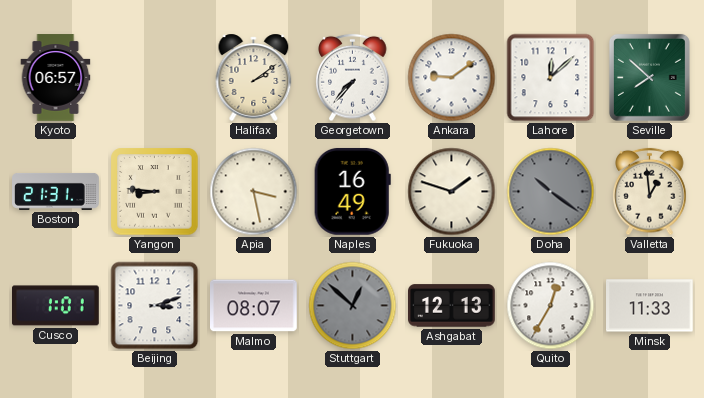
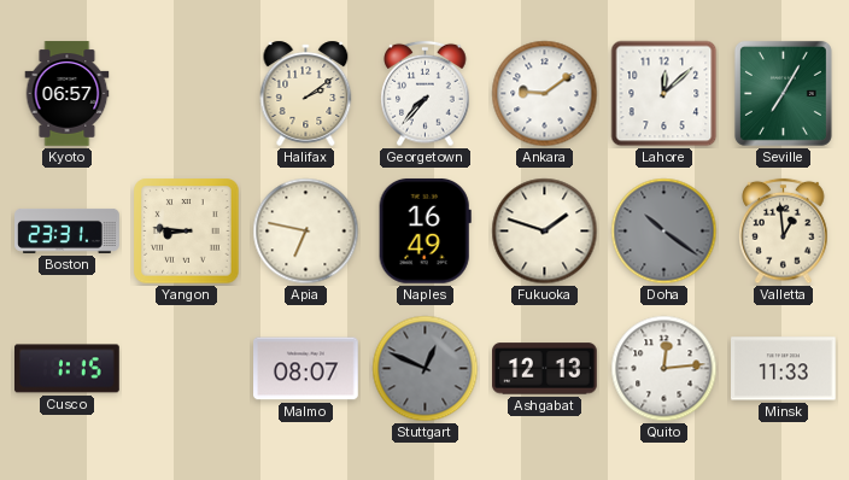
Seville: 7:52 -> 7:05
Boston: 21:31 -> 23:31
Apia: 3:28 -> 6:47
Cusco: 1:01 -> 1:15
Beijing: 3:12 -> none
Stuttgart: 12:52 -> 12:49
Quito: 12:35 -> 12:14
